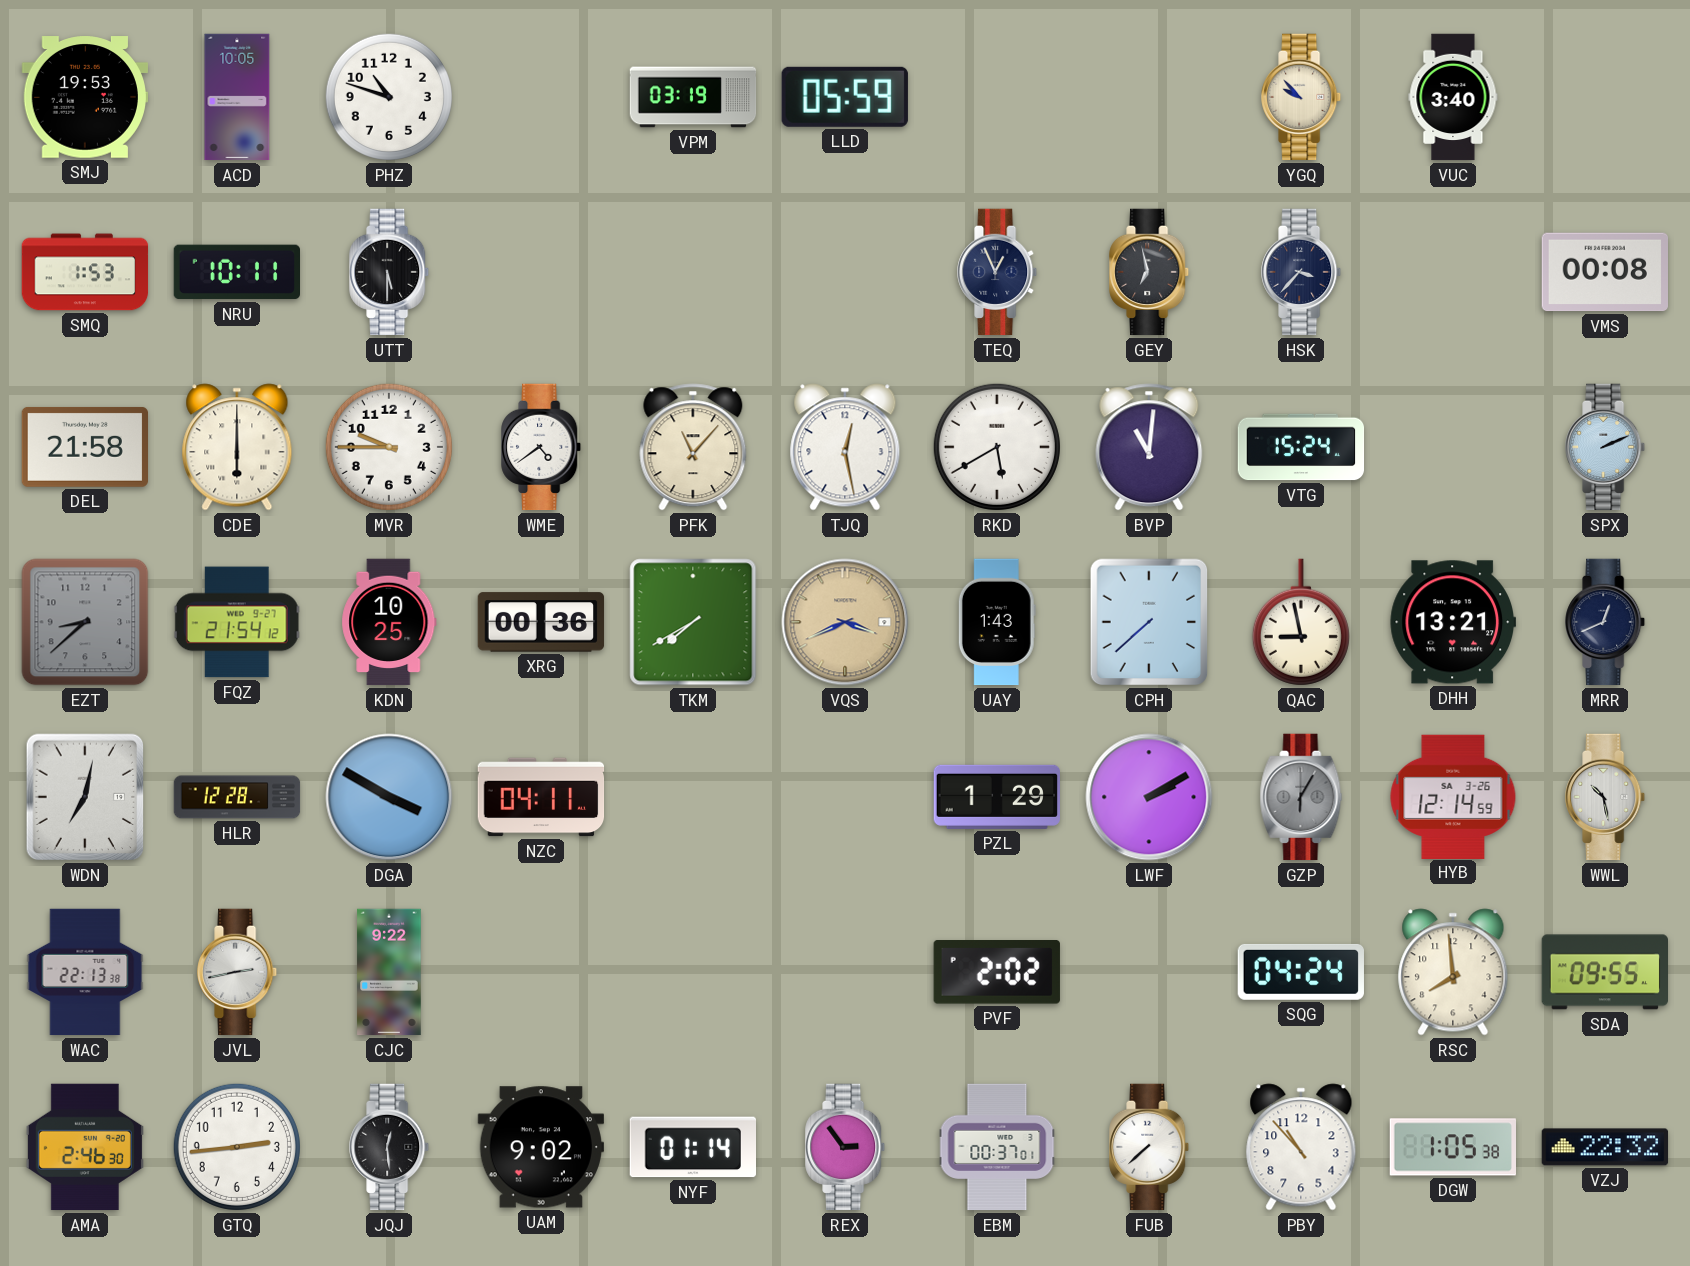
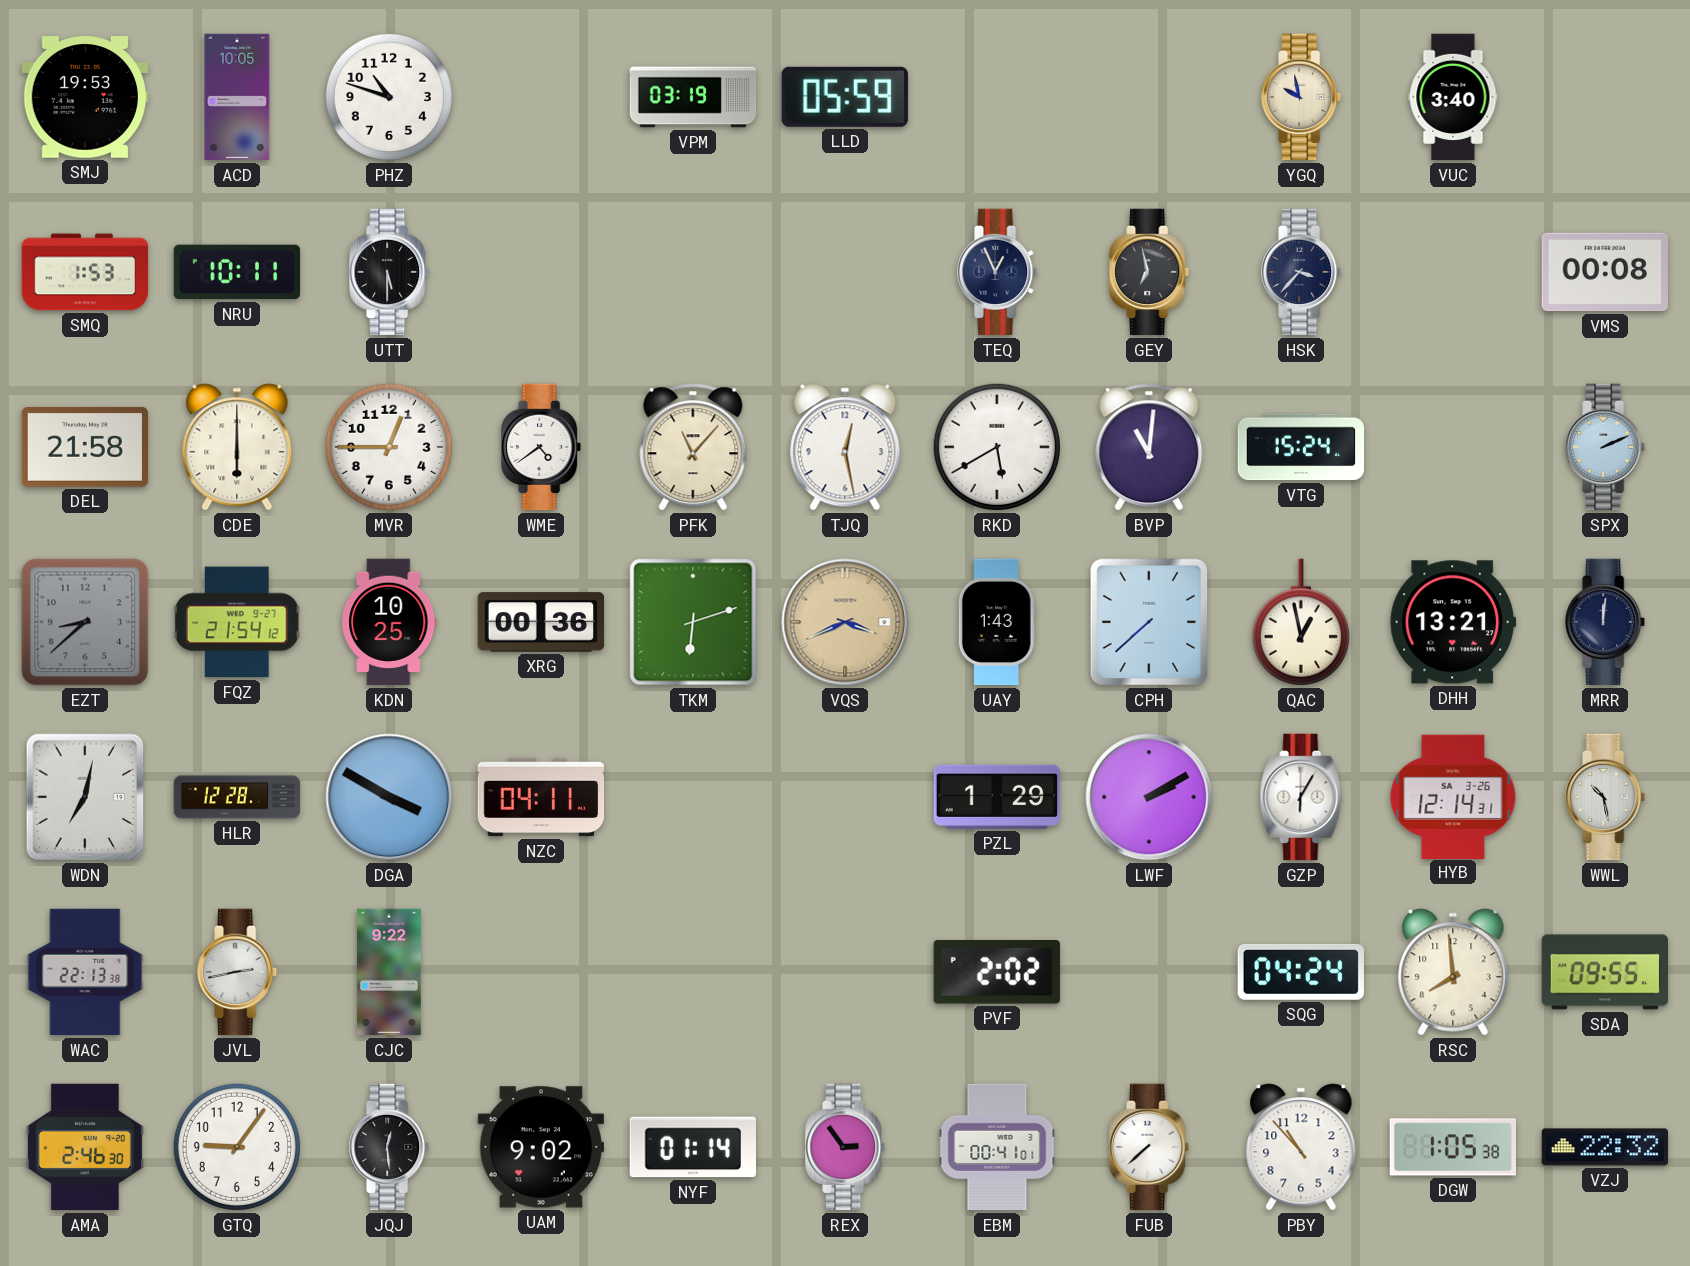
YGQ: 9:53 -> 9:58
MVR: 9:45 -> 12:45
TKM: 7:40 -> 6:12
QAC: 8:58 -> 12:58
MRR: 12:41 -> 12:01
GZP dial: grey -> white
HYB: 12:14:59 -> 12:14:31
GTQ: 2:44 -> 9:06
EBM: 00:37 -> 00:41
